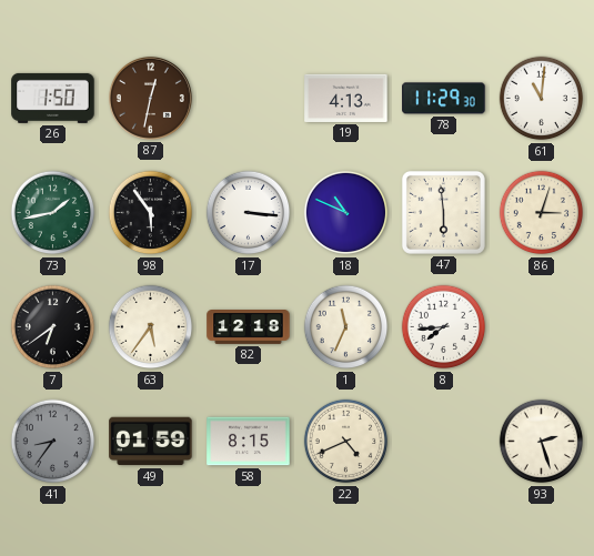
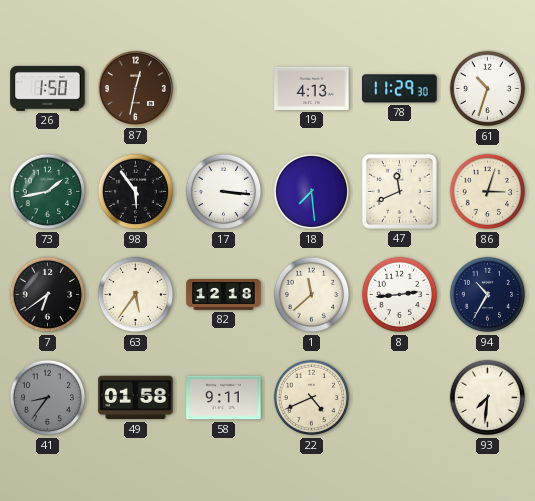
61: 11:01 -> 10:33
18: 10:49 -> 7:29
47: 5:59 -> 11:41
1: 11:34 -> 11:38
8: 7:44 -> 2:44
94: none -> 10:35
49: 01:59 -> 01:58
58: 8:15 -> 9:11
93: 2:27 -> 7:31
